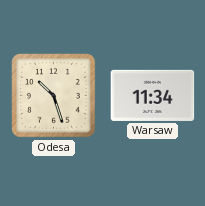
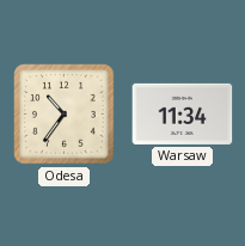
Odesa: 10:27 -> 10:36
